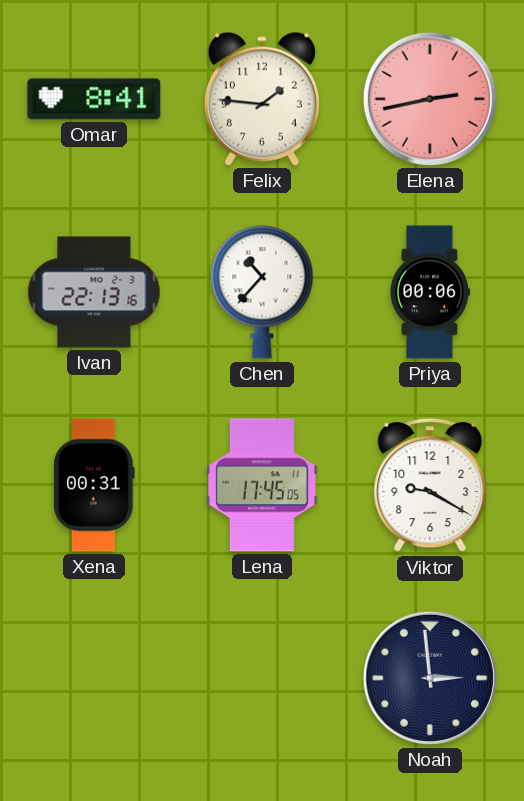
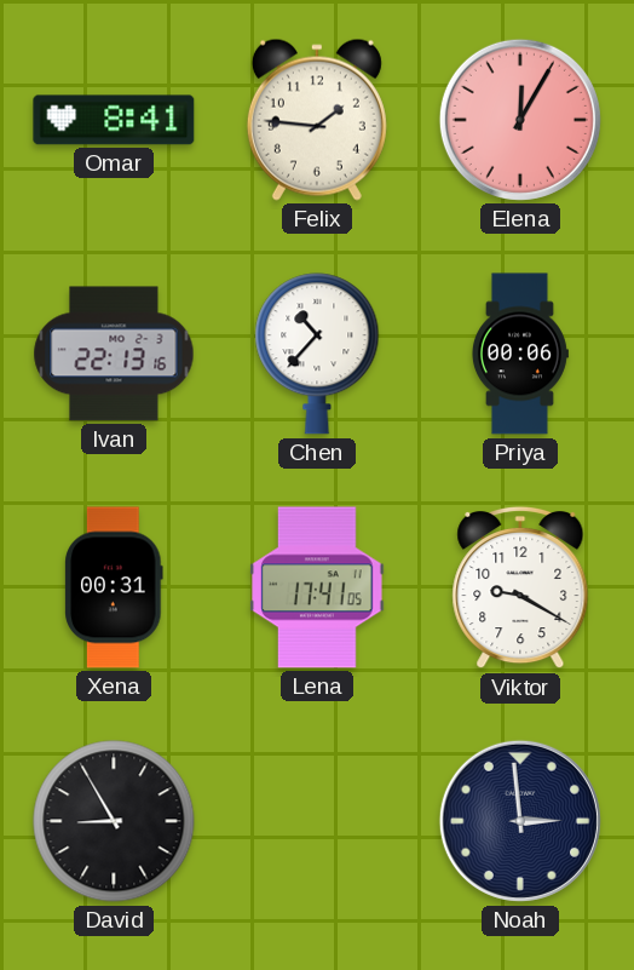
Elena: 2:43 -> 12:05
Lena: 17:45 -> 17:41
David: none -> 8:55
